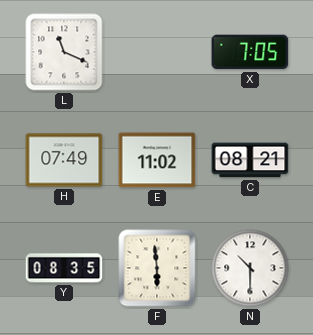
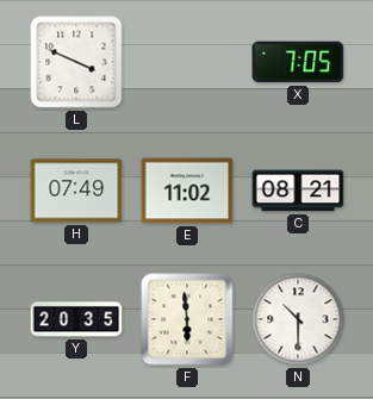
L: 11:19 -> 3:49
Y: 08:35 -> 20:35
